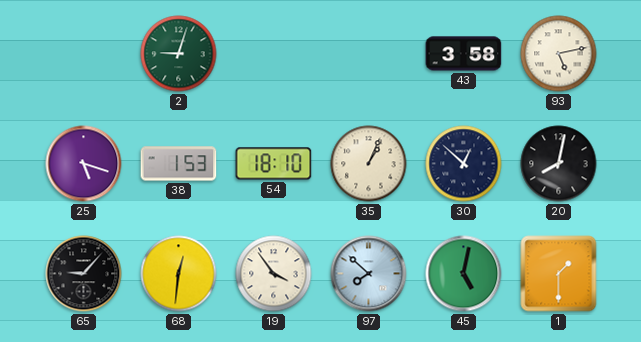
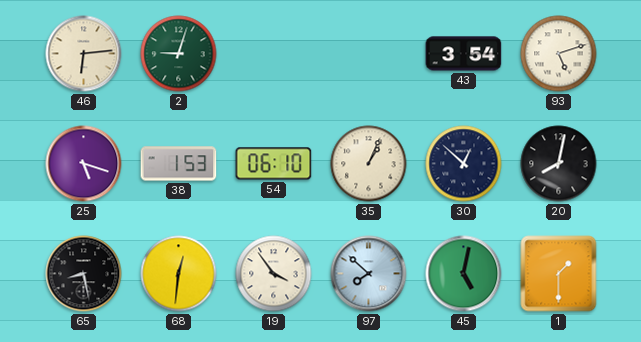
46: none -> 6:14
43: 3:58 -> 3:54
93: 5:13 -> 5:12
54: 18:10 -> 06:10
65: 9:07 -> 8:28
